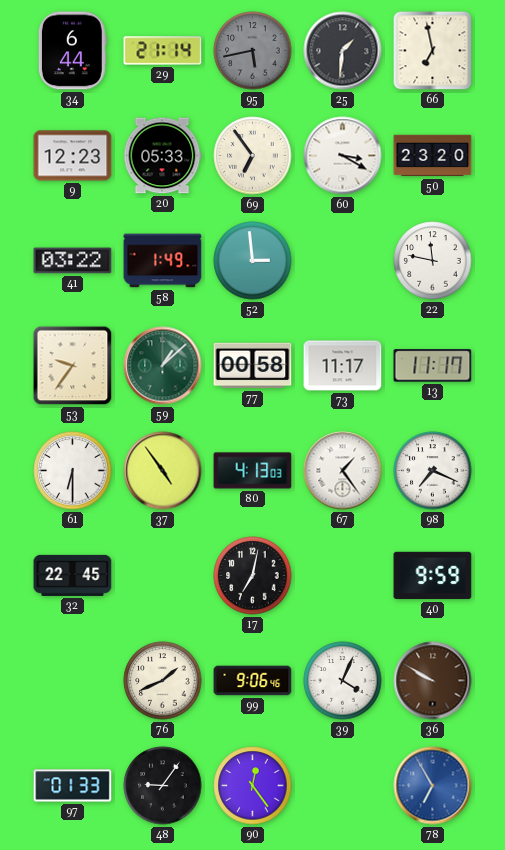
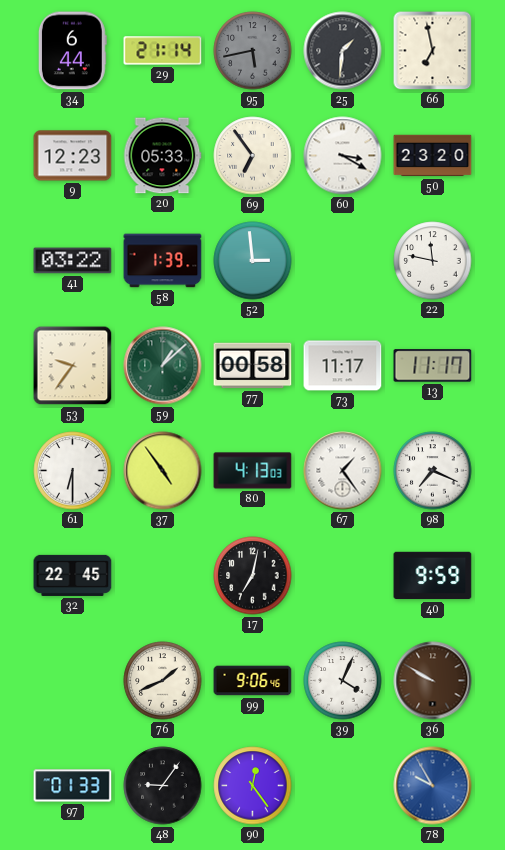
58: 1:49 -> 1:39
78: 6:55 -> 9:55
